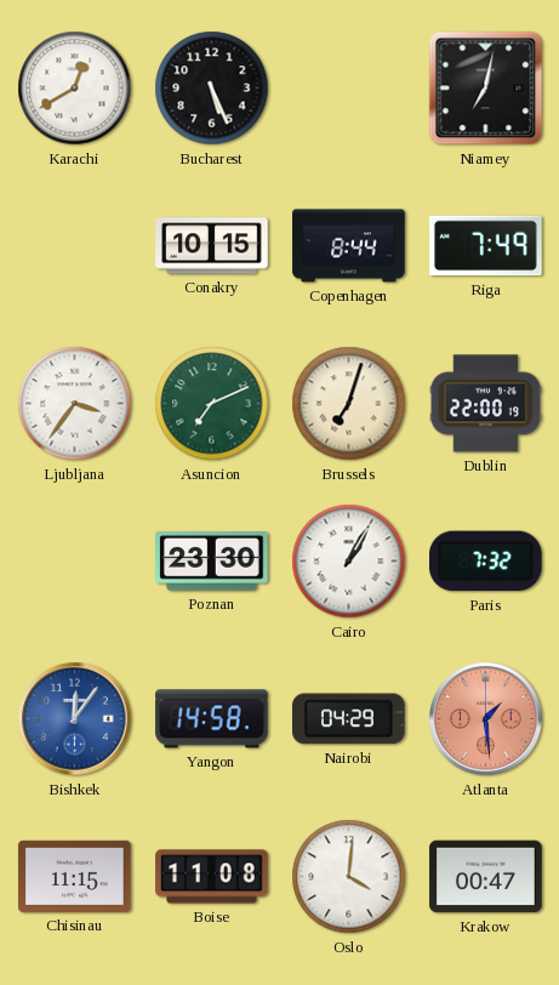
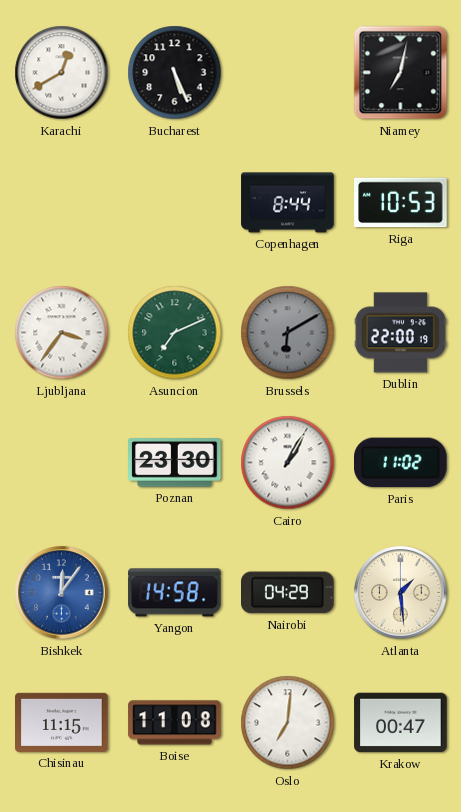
Conakry: 10:15 -> none
Riga: 7:49 -> 10:53
Brussels: 7:03 -> 6:10
Brussels dial: cream -> grey
Paris: 7:32 -> 11:02
Atlanta dial: salmon -> cream
Oslo: 4:01 -> 7:01
